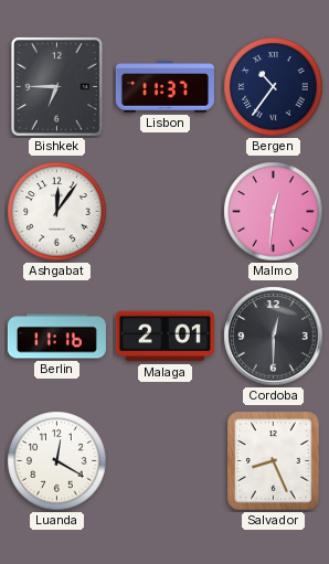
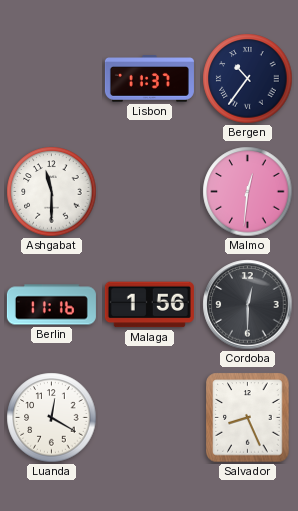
Bishkek: 6:45 -> none
Ashgabat: 12:06 -> 11:30
Malaga: 2:01 -> 1:56
